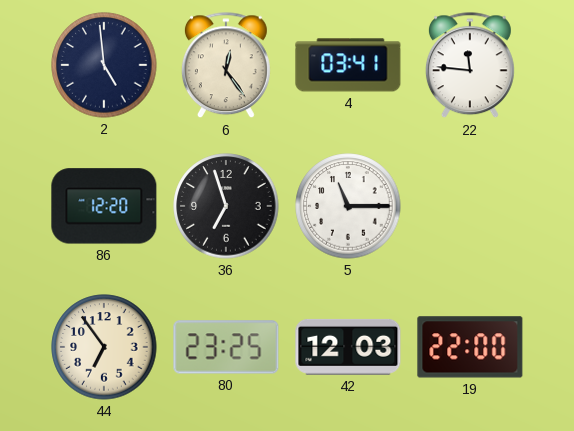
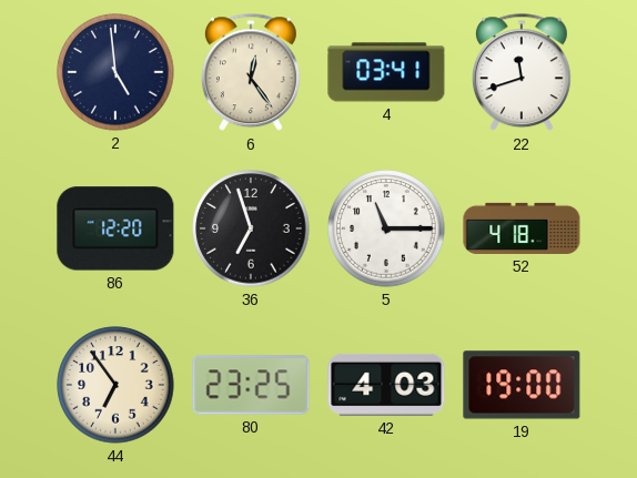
22: 11:46 -> 11:42
52: none -> 4:18
42: 12:03 -> 4:03
19: 22:00 -> 19:00
